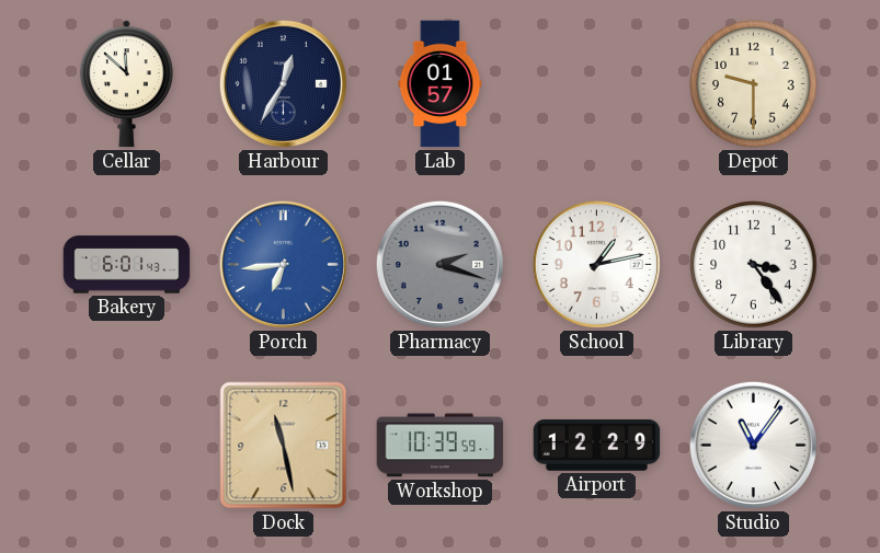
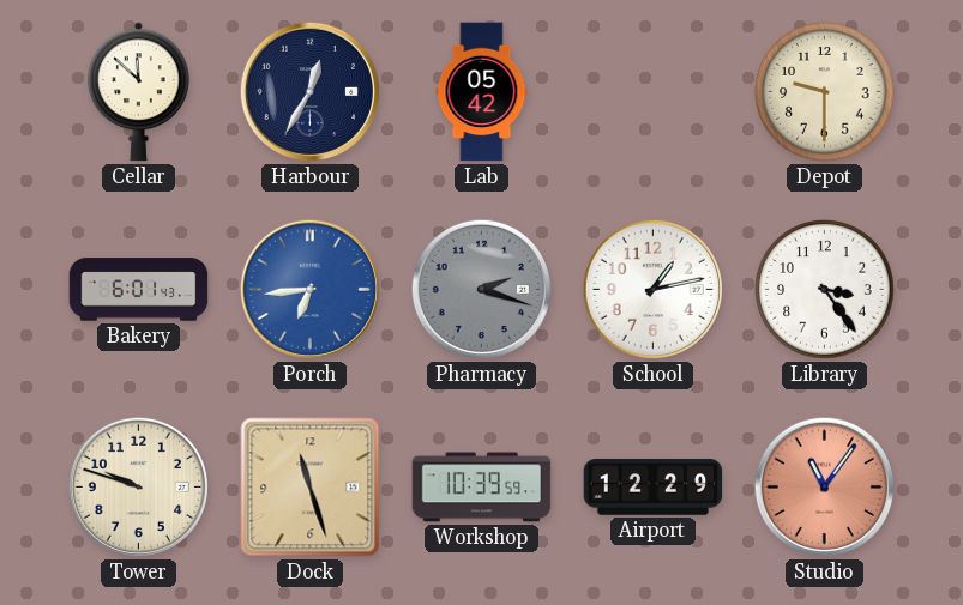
Lab: 01:57 -> 05:42
Tower: none -> 9:48
Dock: 11:28 -> 11:27
Studio dial: white -> salmon
